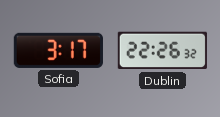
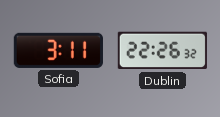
Sofia: 3:17 -> 3:11
